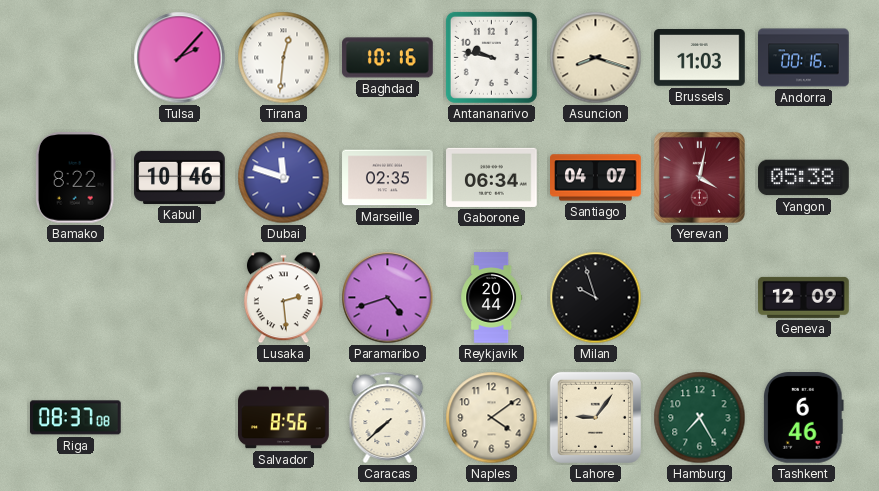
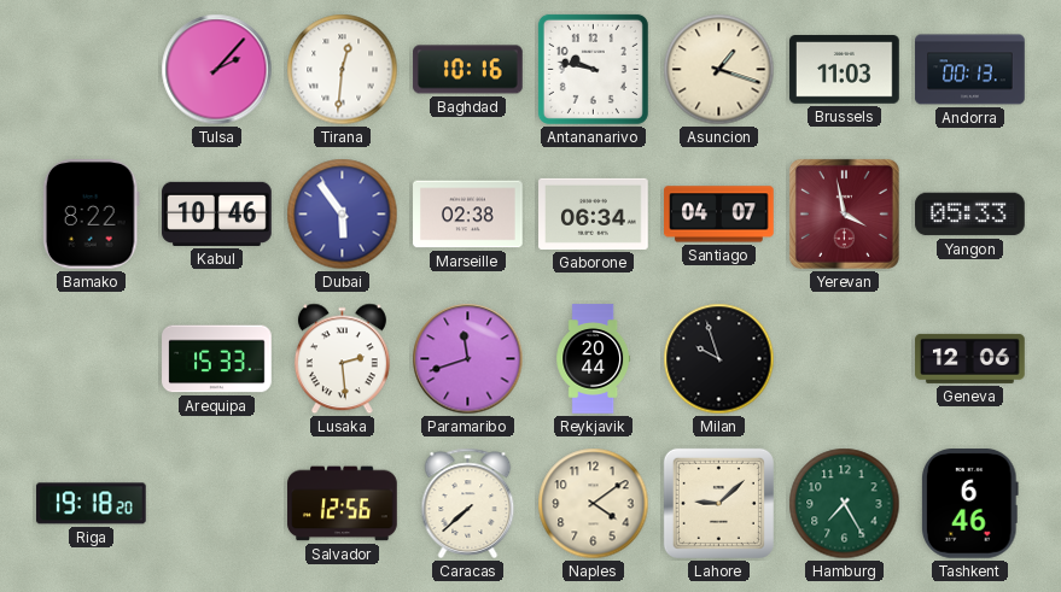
Asuncion: 8:18 -> 1:18
Andorra: 00:16 -> 00:13
Dubai: 11:48 -> 5:54
Marseille: 02:35 -> 02:38
Yerevan: 4:02 -> 3:58
Yangon: 05:38 -> 05:33
Arequipa: none -> 15:33
Paramaribo: 4:42 -> 11:42
Geneva: 12:09 -> 12:06
Riga: 08:37 -> 19:18
Salvador: 8:56 -> 12:56
Lahore: 9:06 -> 9:08
